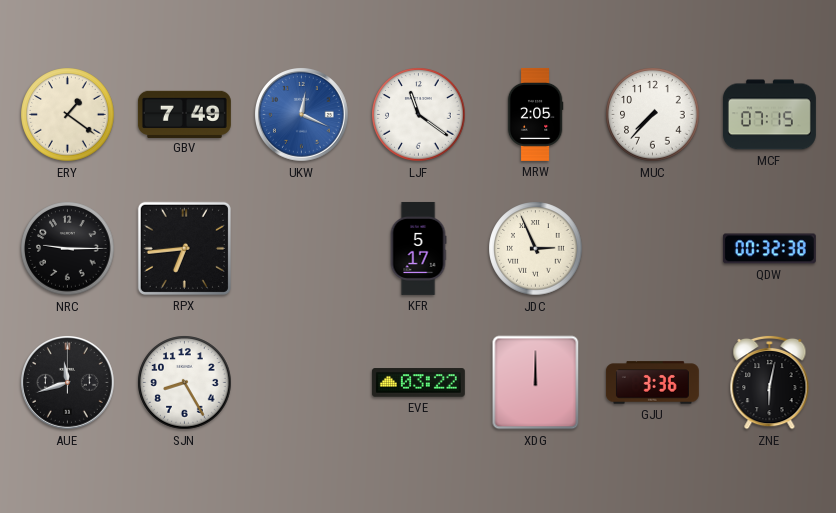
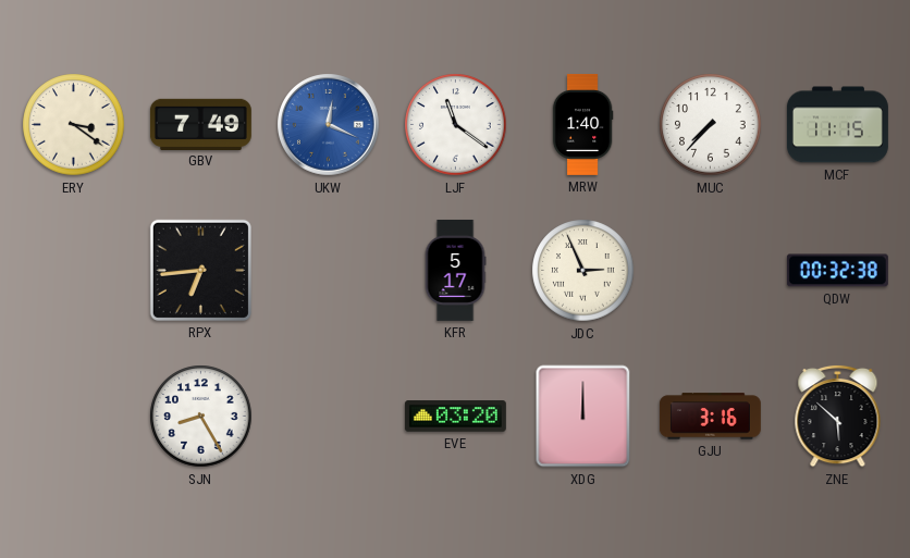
ERY: 1:21 -> 3:21
MRW: 2:05 -> 1:40
MCF: 07:15 -> 11:15
NRC: 9:15 -> none
AUE: 11:42 -> none
EVE: 03:22 -> 03:20
GJU: 3:36 -> 3:16
ZNE: 6:02 -> 5:52
